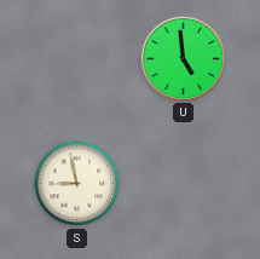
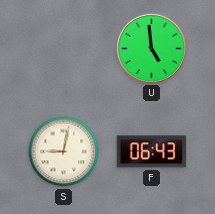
S: 8:58 -> 9:02
F: none -> 06:43
